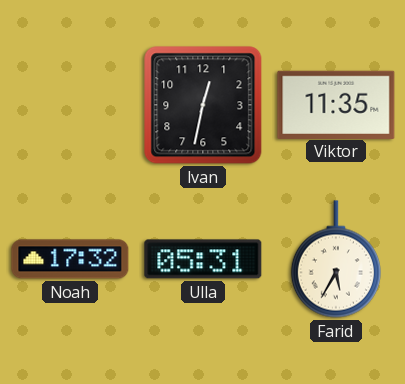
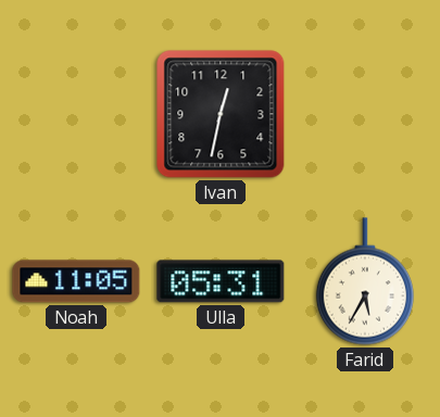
Viktor: 11:35 -> none
Noah: 17:32 -> 11:05
